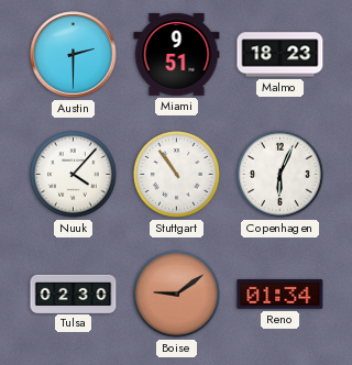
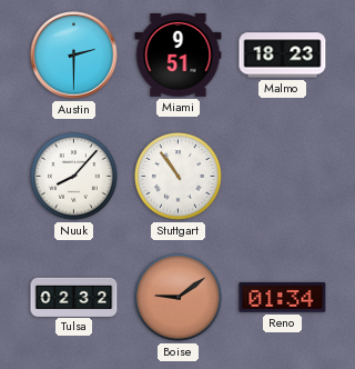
Nuuk: 4:07 -> 8:07
Copenhagen: 6:04 -> none
Tulsa: 02:30 -> 02:32
